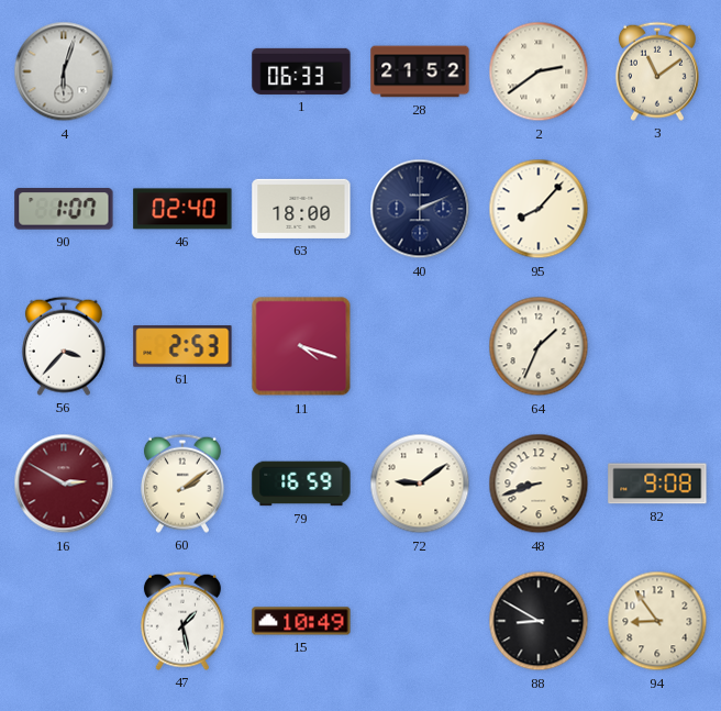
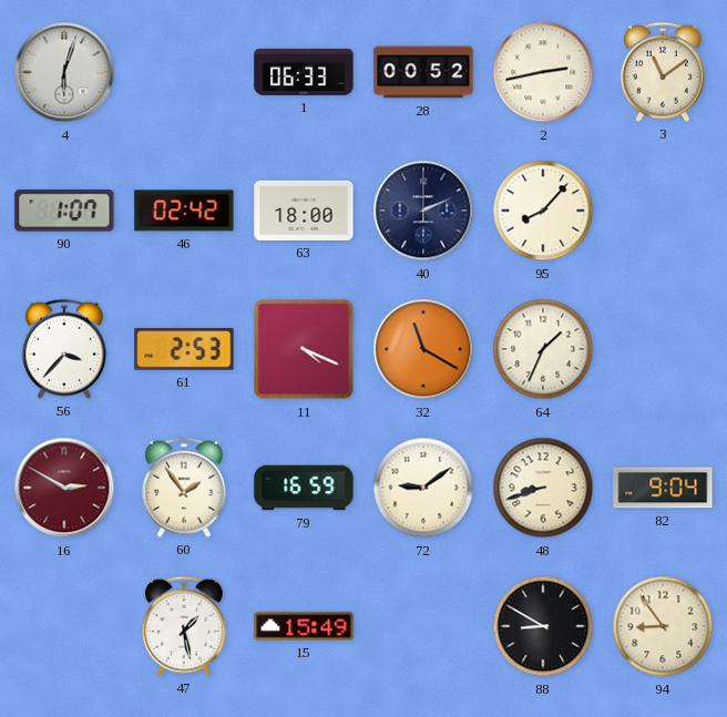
28: 21:52 -> 00:52
2: 2:39 -> 2:43
46: 02:40 -> 02:42
11: 4:18 -> 4:19
32: none -> 11:20
60: 2:09 -> 1:54
82: 9:08 -> 9:04
15: 10:49 -> 15:49
